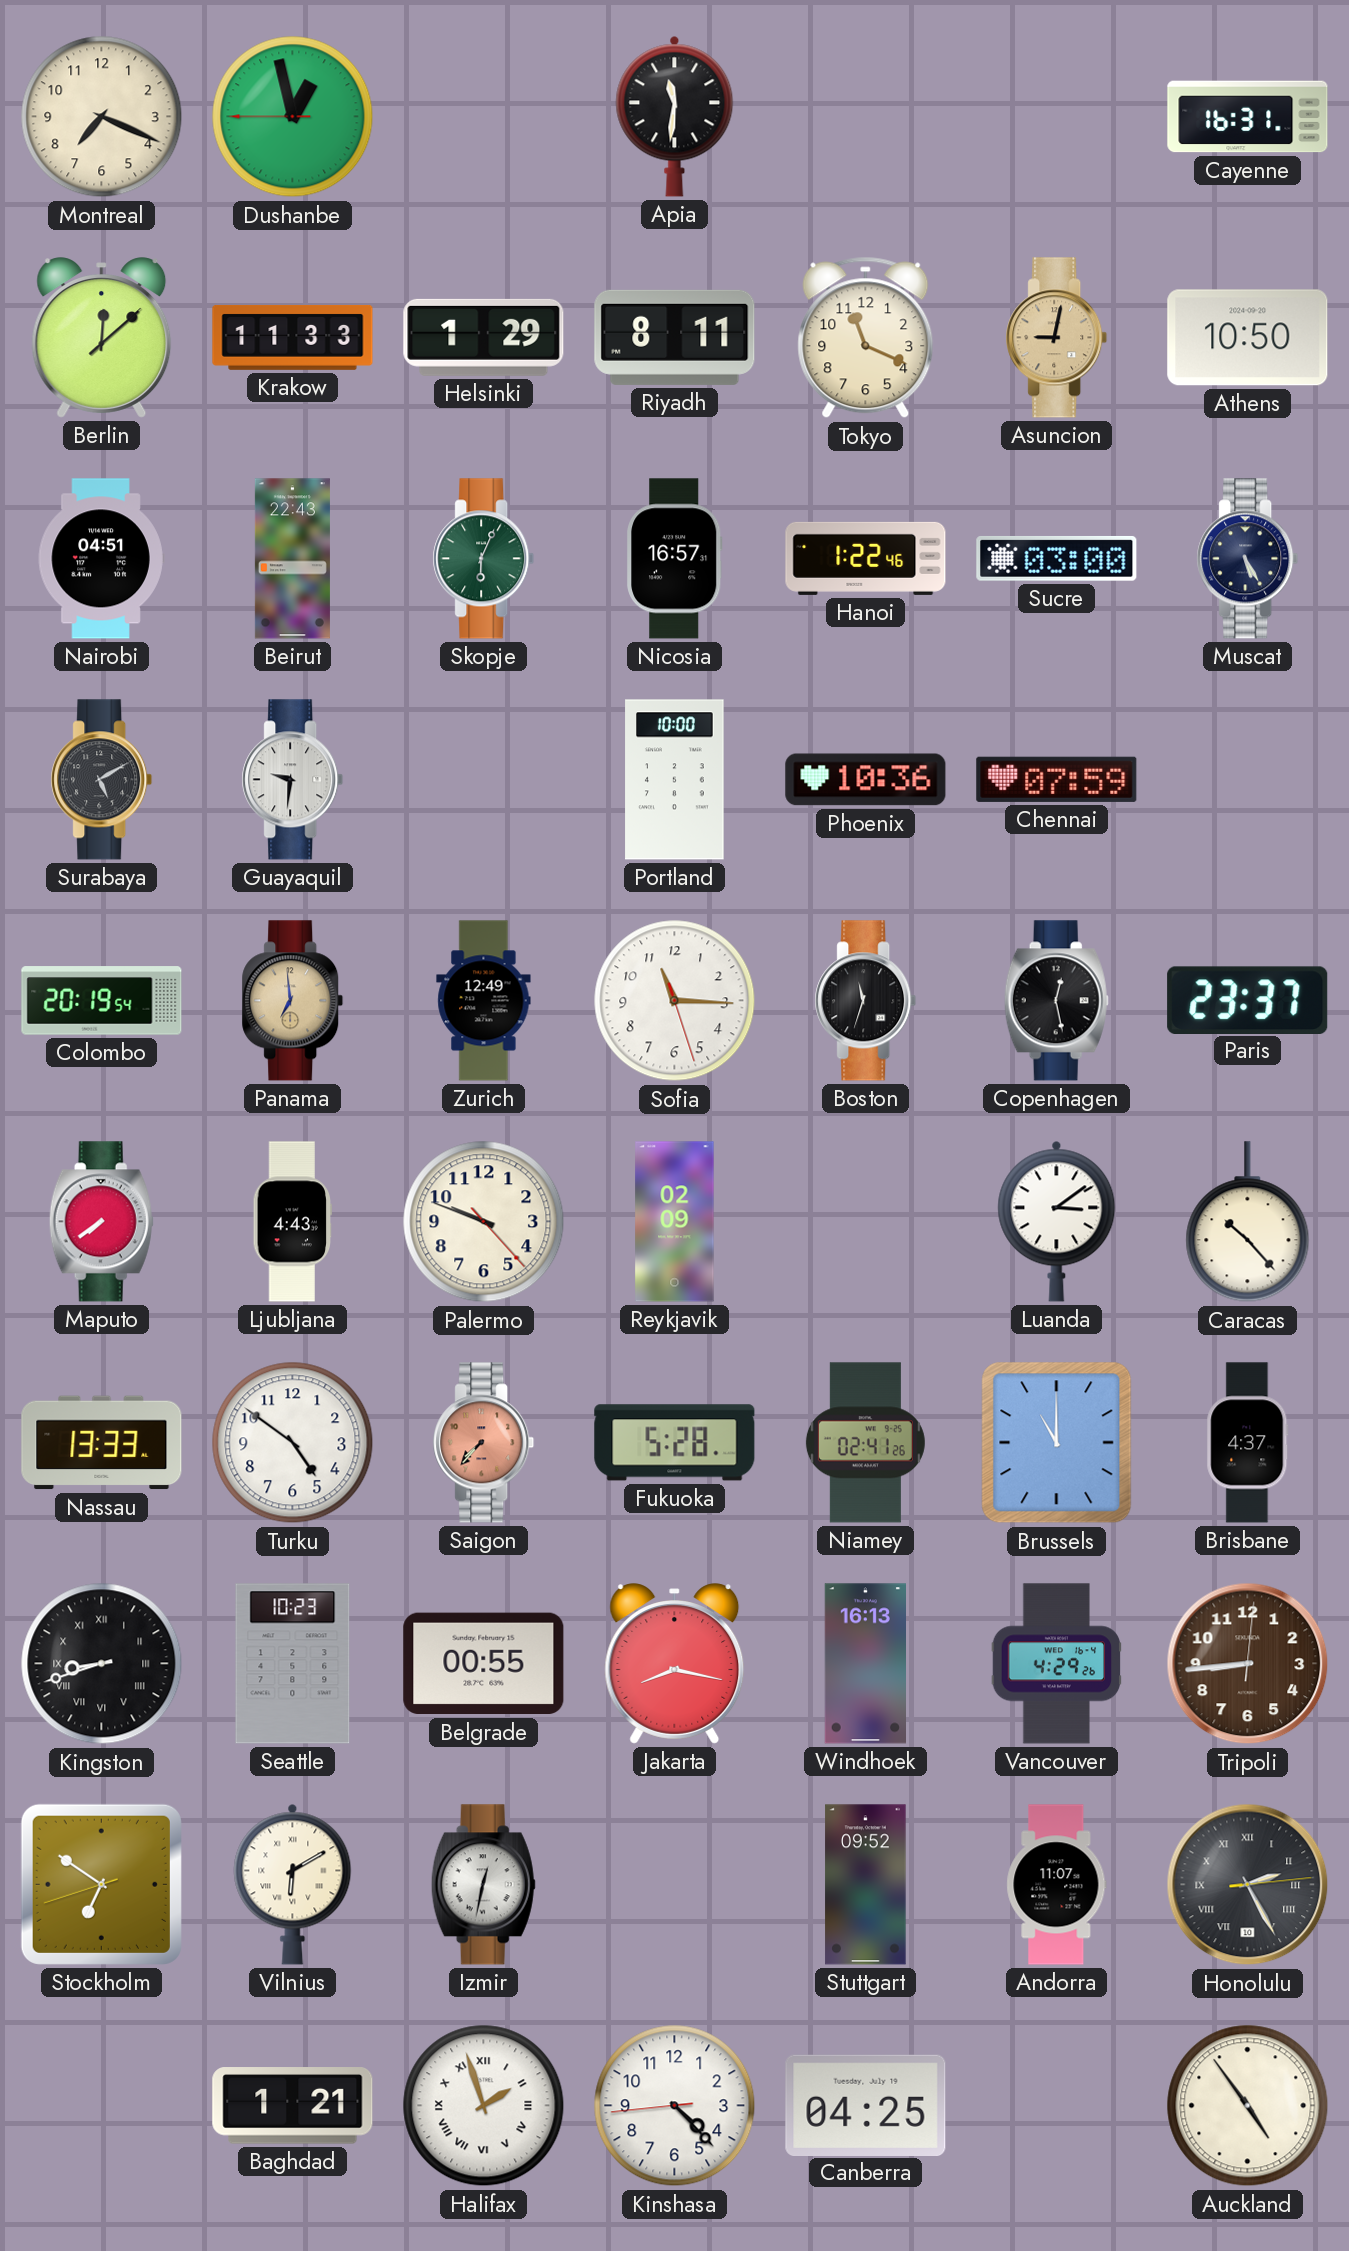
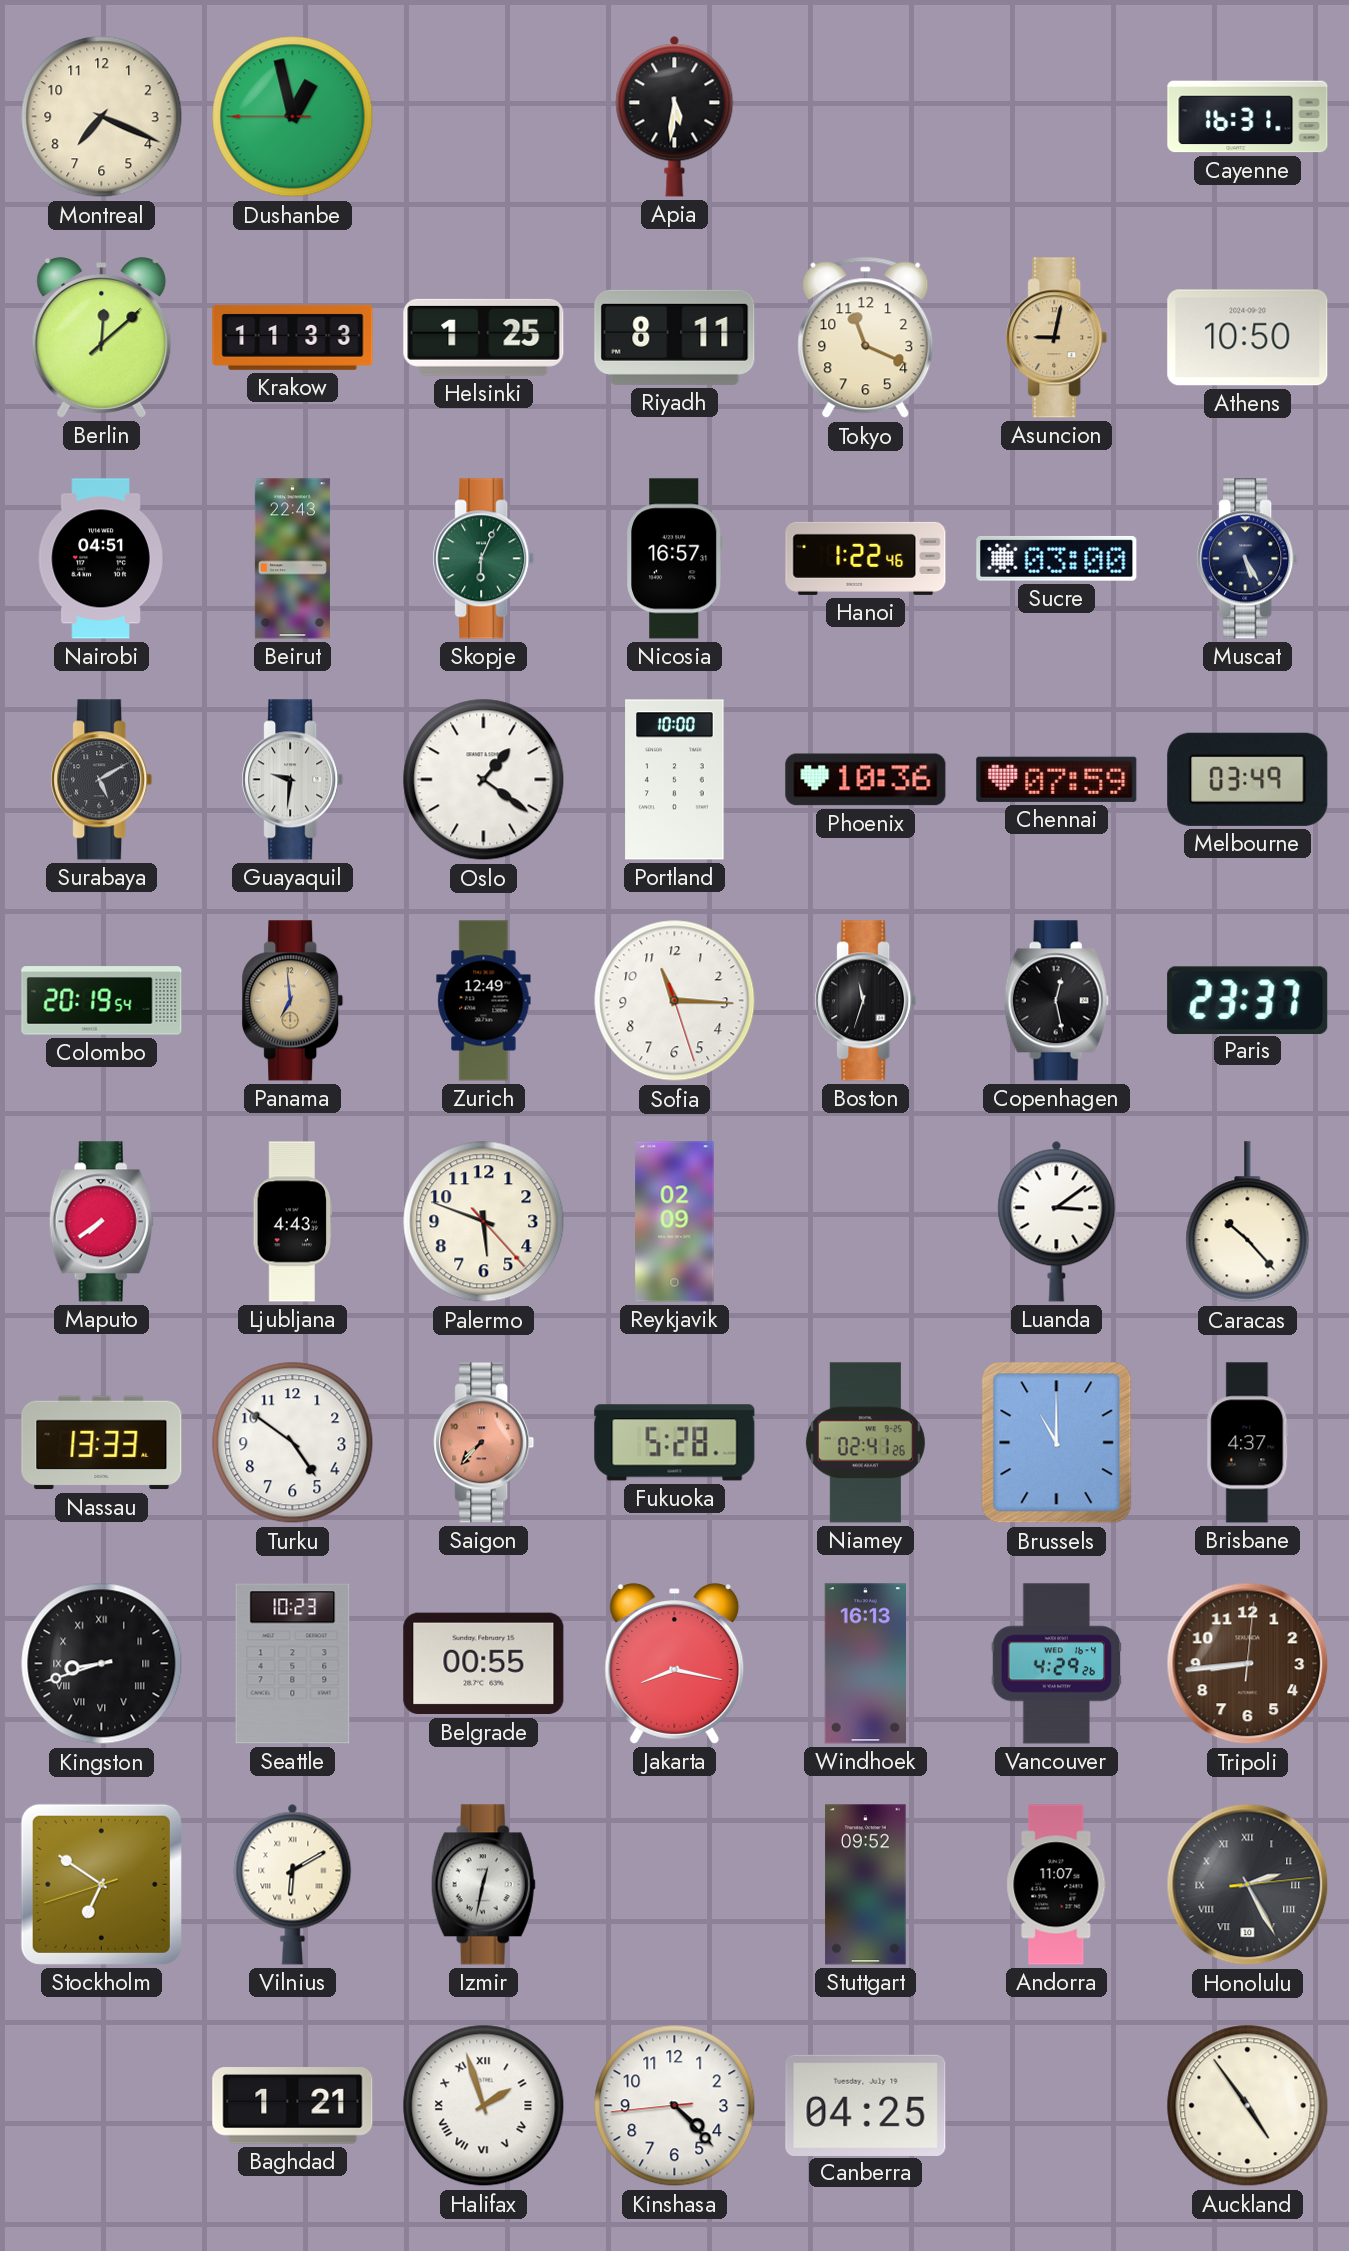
Apia: 11:31 -> 5:31
Helsinki: 1:29 -> 1:25
Oslo: none -> 1:21
Melbourne: none -> 03:49
Palermo: 9:48 -> 5:48
